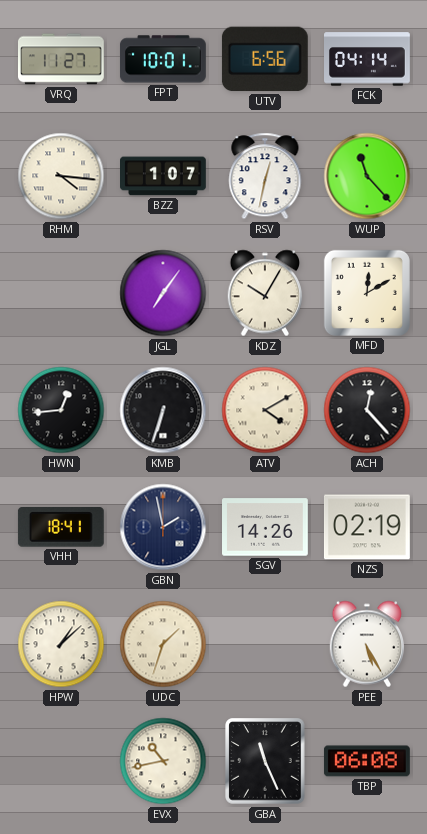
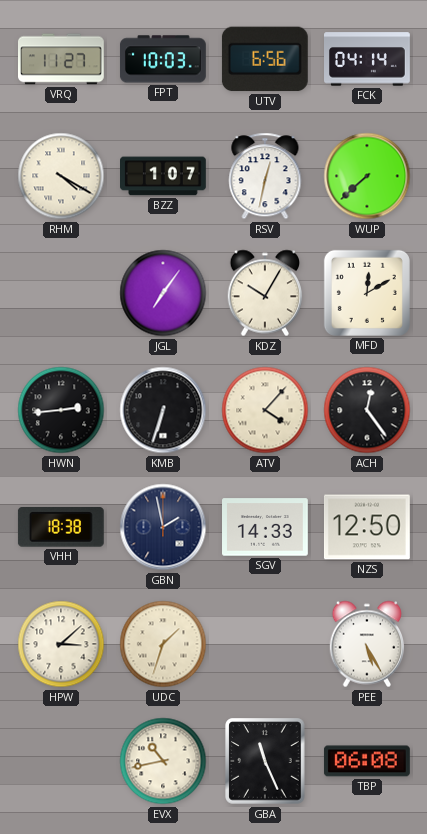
FPT: 10:01 -> 10:03
RHM: 4:16 -> 4:20
WUP: 11:23 -> 7:38
HWN: 12:44 -> 2:44
ATV: 4:10 -> 4:07
ACH: 12:23 -> 12:24
VHH: 18:41 -> 18:38
SGV: 14:26 -> 14:33
NZS: 02:19 -> 12:50
HPW: 1:08 -> 3:08
